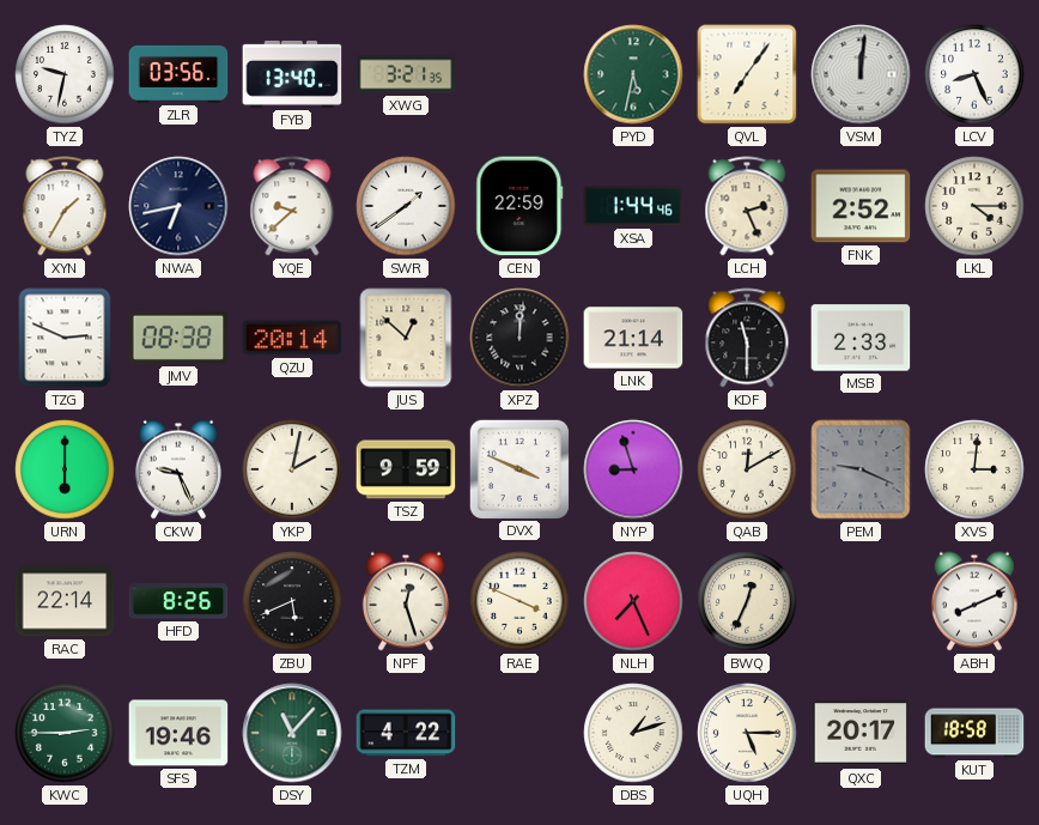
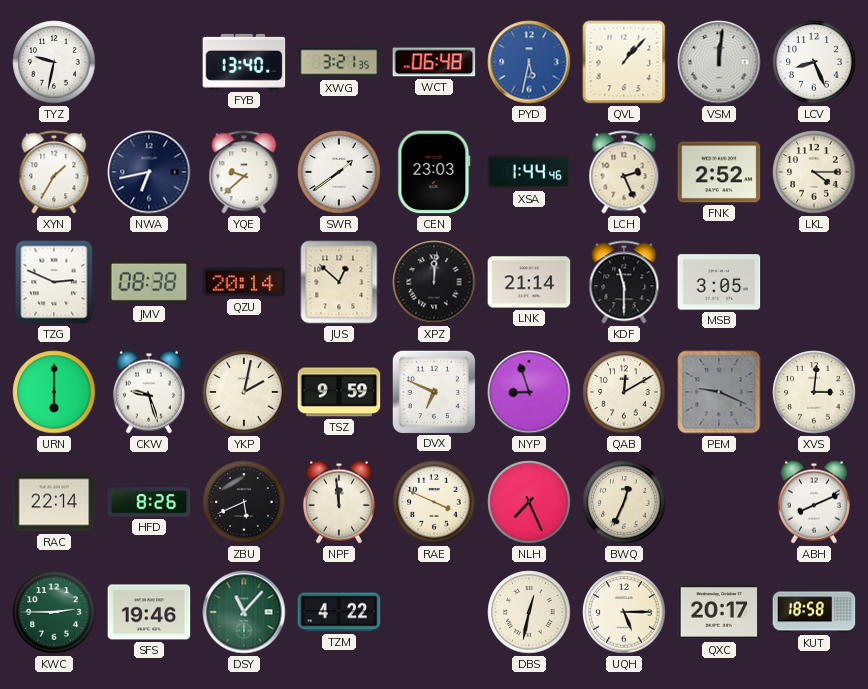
ZLR: 03:56 -> none
WCT: none -> 06:48
PYD dial: green -> blue
QVL: 7:06 -> 1:07
CEN: 22:59 -> 23:03
MSB: 2:33 -> 3:05
CKW: 9:26 -> 9:27
DVX: 3:49 -> 6:49
NPF: 12:27 -> 11:59
DBS: 1:12 -> 12:32
